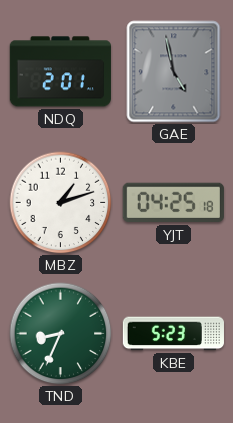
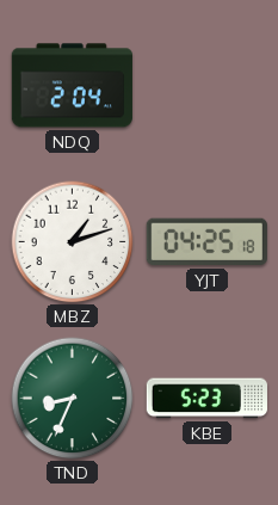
NDQ: 2:01 -> 2:04
GAE: 4:58 -> none
